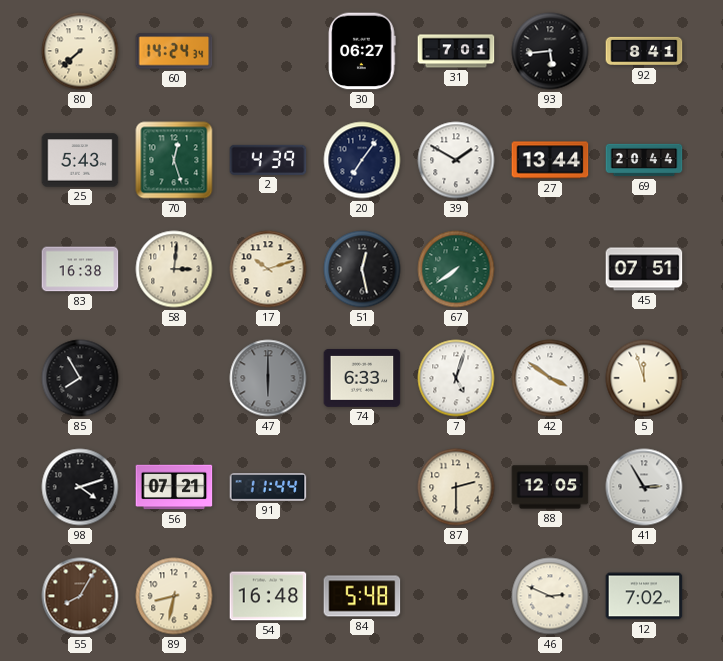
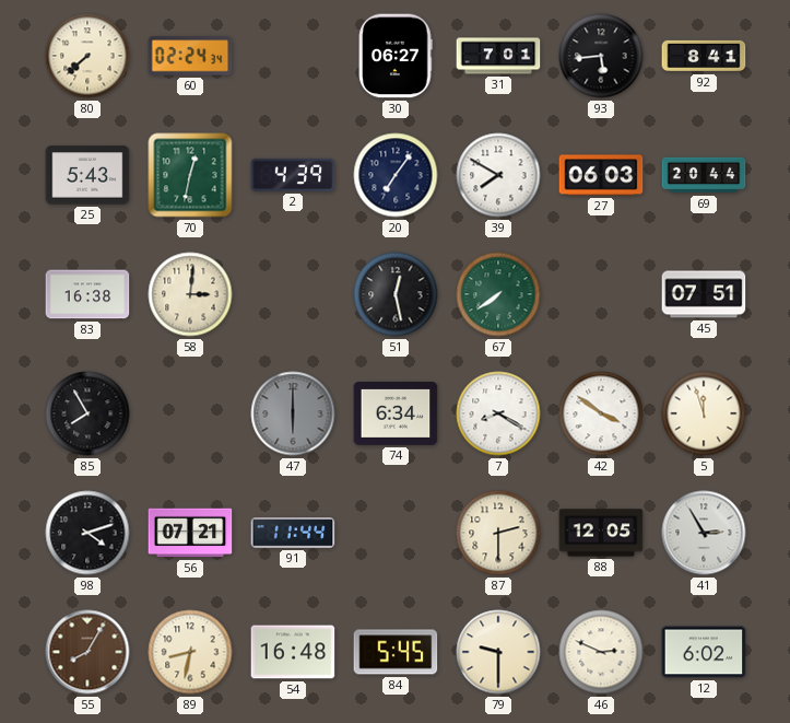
60: 14:24 -> 02:24
70: 12:27 -> 12:32
39: 1:50 -> 7:50
27: 13:44 -> 06:03
17: 10:12 -> none
74: 6:33 -> 6:34
7: 5:03 -> 8:20
84: 5:48 -> 5:45
79: none -> 9:30
12: 7:02 -> 6:02
